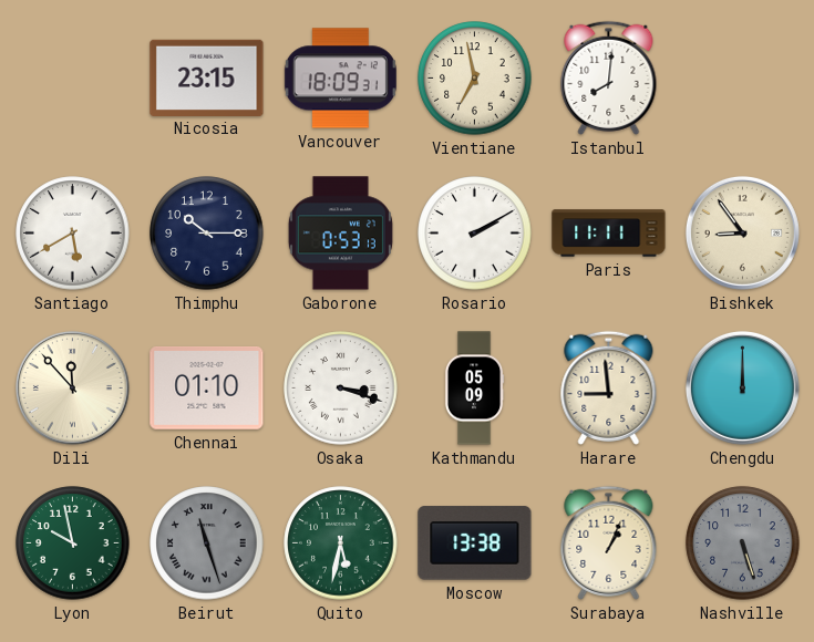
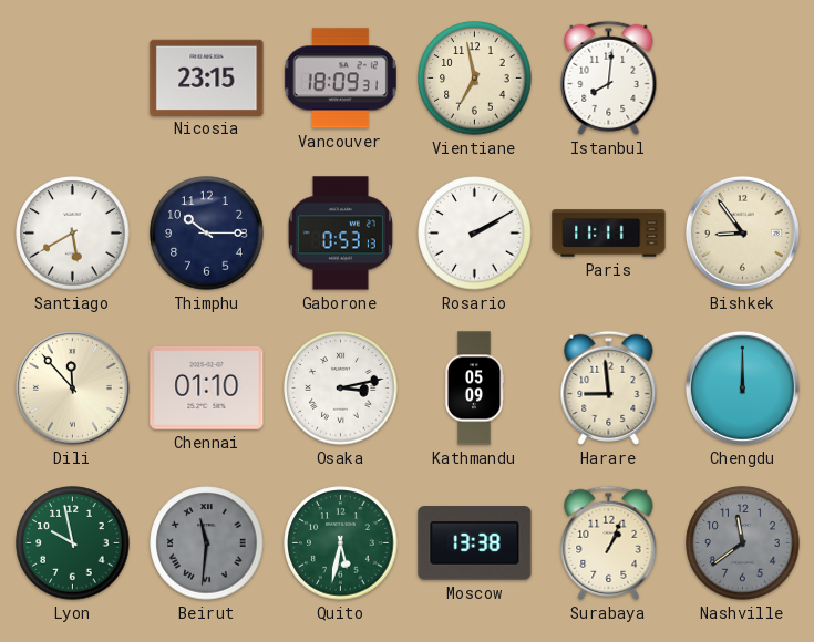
Osaka: 3:18 -> 3:13
Beirut: 11:27 -> 11:31
Nashville: 5:27 -> 11:39
